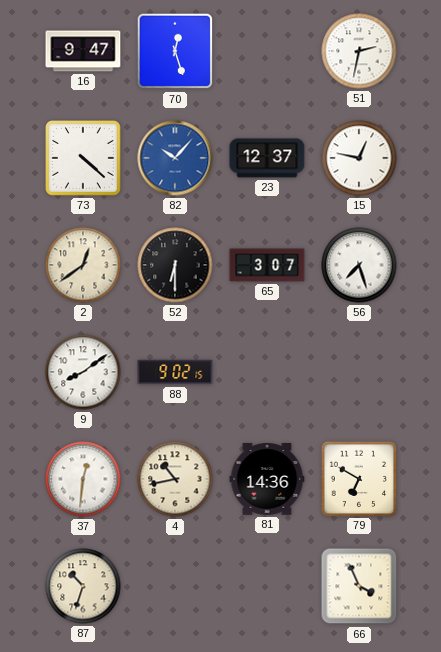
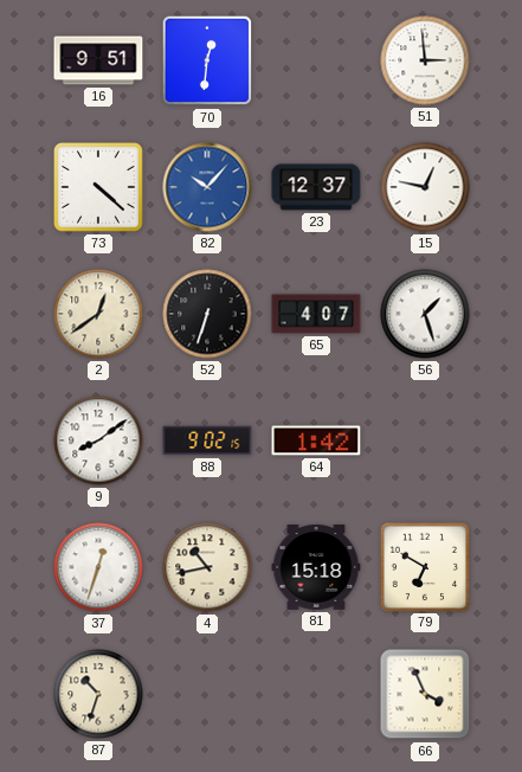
16: 9:47 -> 9:51
70: 12:27 -> 12:31
51: 2:32 -> 2:59
52: 6:30 -> 6:33
65: 3:07 -> 4:07
56: 7:27 -> 1:27
64: none -> 1:42
37: 12:31 -> 12:33
81: 14:36 -> 15:18
